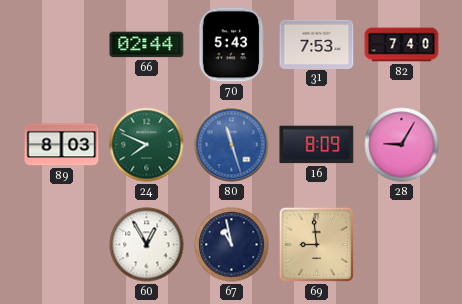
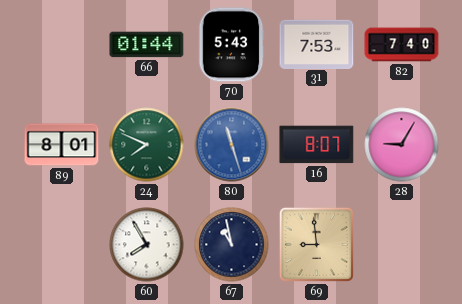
66: 02:44 -> 01:44
89: 8:03 -> 8:01
16: 8:09 -> 8:07
60: 12:55 -> 7:55
